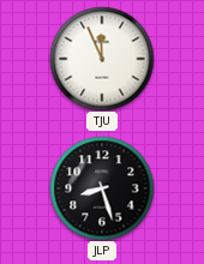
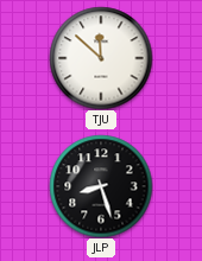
TJU: 11:56 -> 11:52
